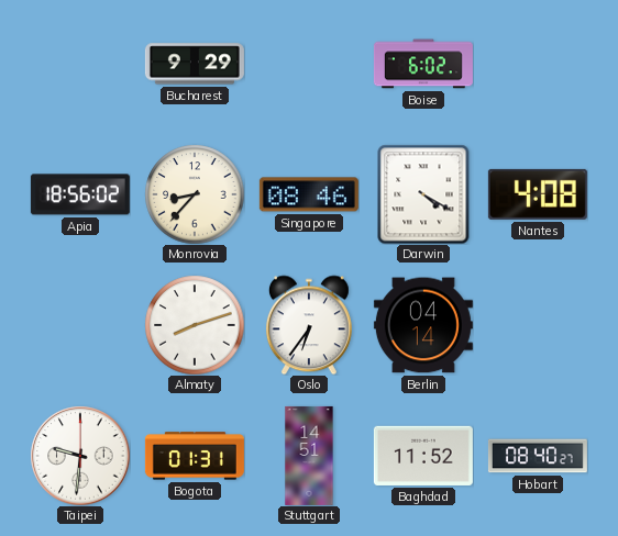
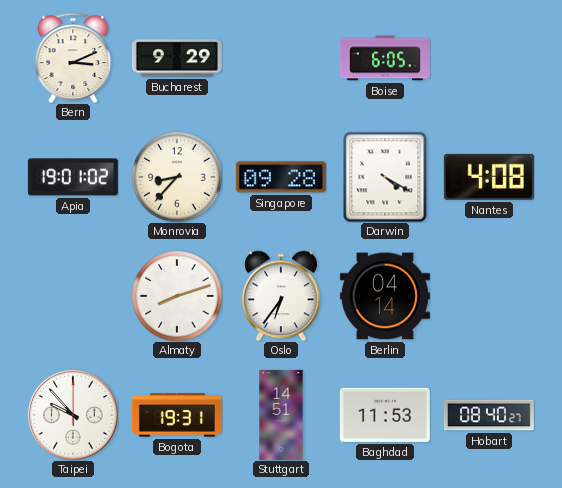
Bern: none -> 3:11
Boise: 6:02 -> 6:05
Apia: 18:56 -> 19:01
Singapore: 08:46 -> 09:28
Taipei: 9:31 -> 9:53
Bogota: 01:31 -> 19:31
Baghdad: 11:52 -> 11:53
